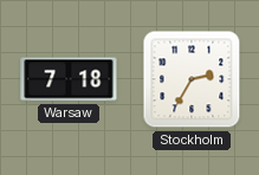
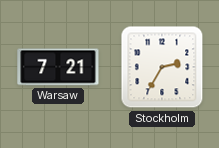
Warsaw: 7:18 -> 7:21
